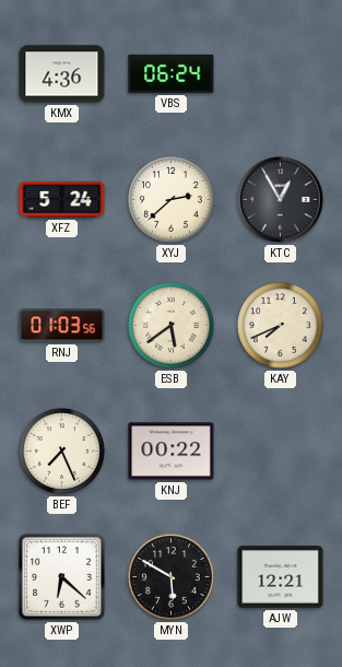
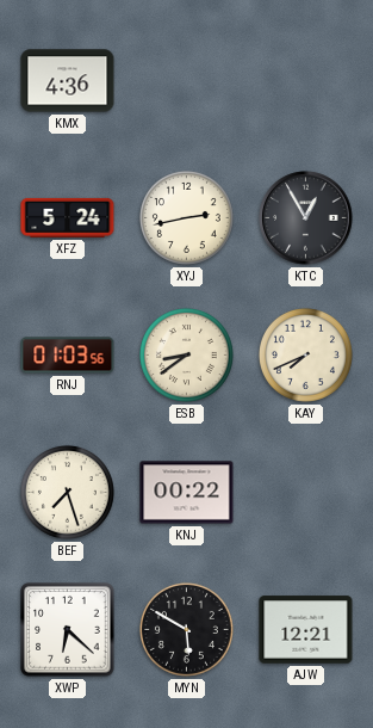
VBS: 06:24 -> none
XYJ: 2:38 -> 2:43
ESB: 5:39 -> 8:39
BEF: 7:26 -> 7:27
